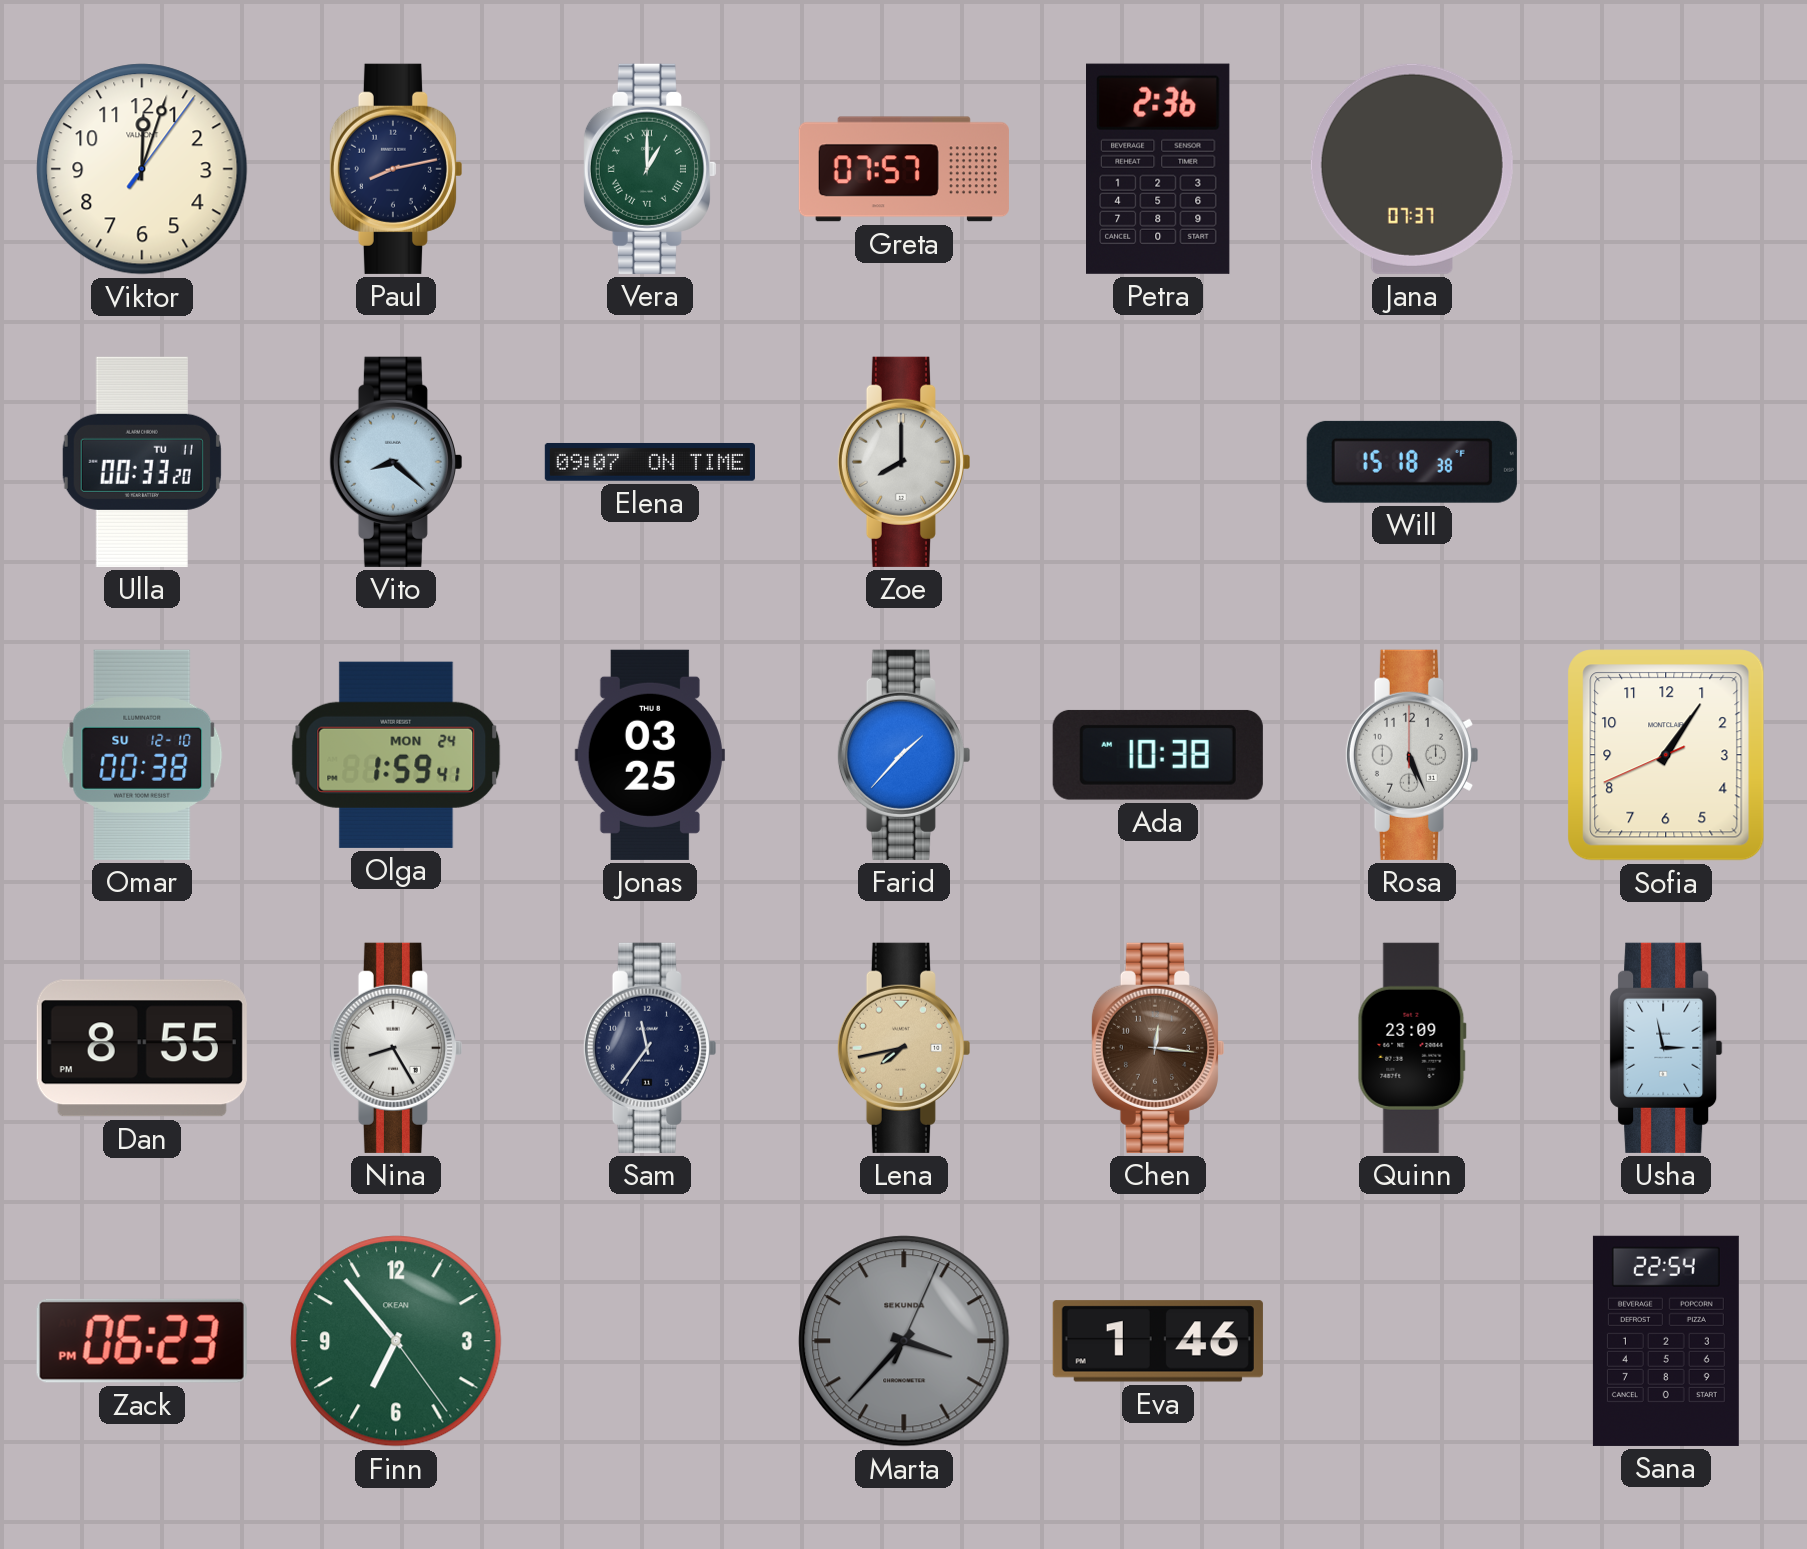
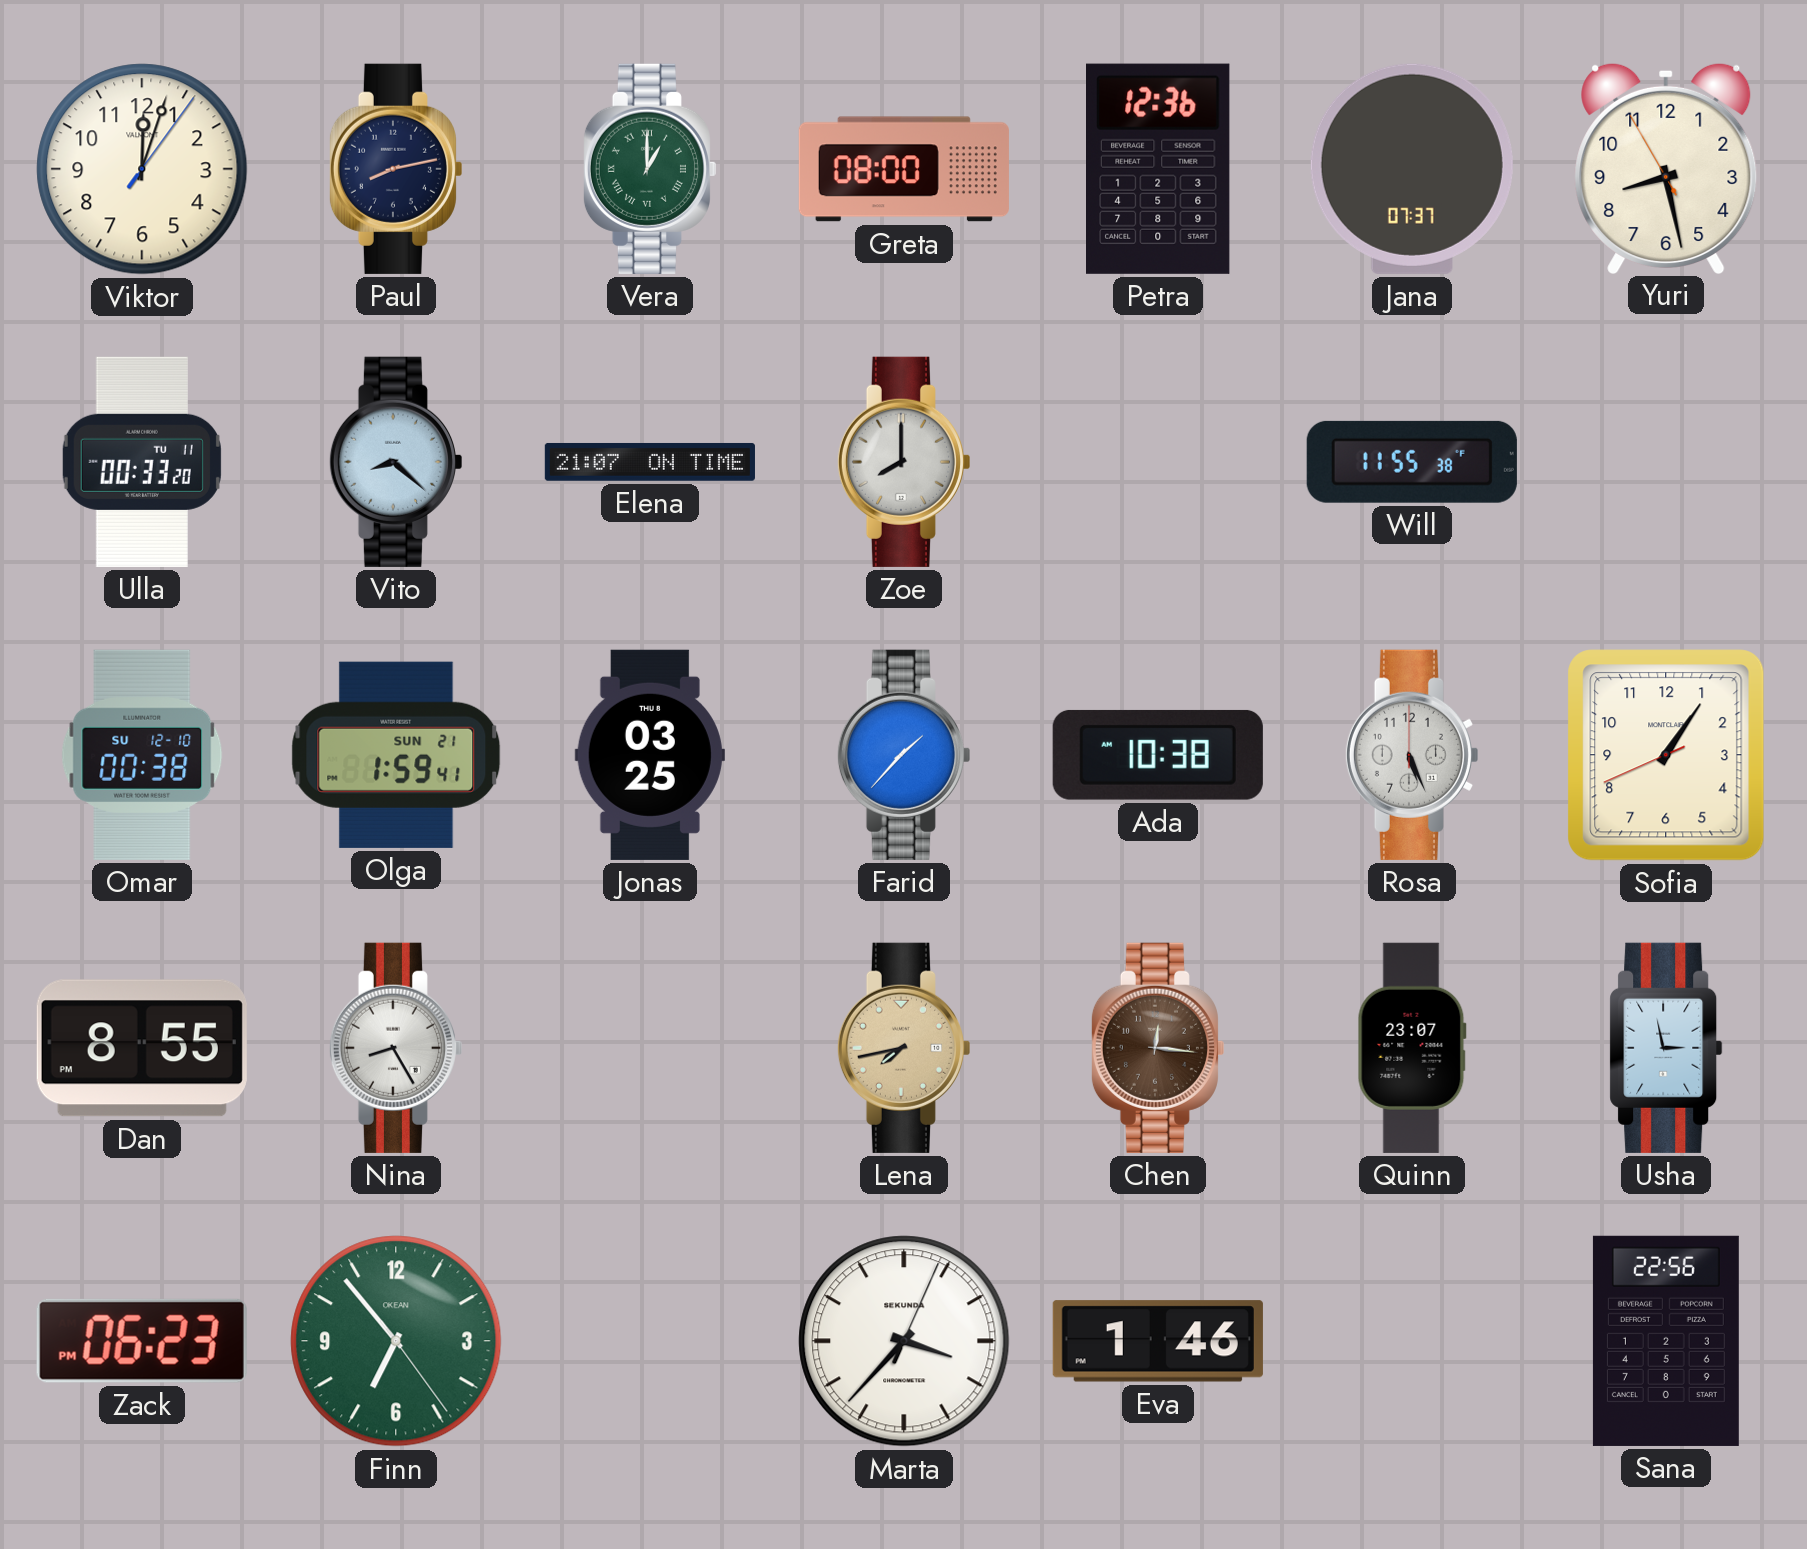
Greta: 07:57 -> 08:00
Petra: 2:36 -> 12:36
Yuri: none -> 8:27
Elena: 09:07 -> 21:07
Will: 15:18 -> 11:55
Olga date: MON 24 -> SUN 21
Sam: 11:36 -> none
Quinn: 23:09 -> 23:07
Marta dial: grey -> white
Sana: 22:54 -> 22:56
